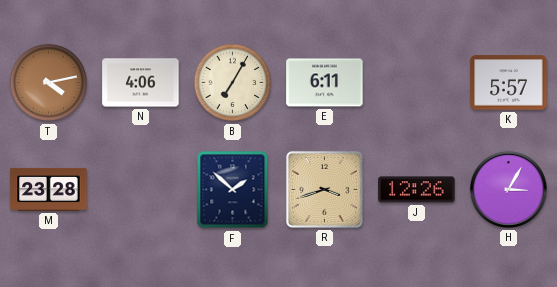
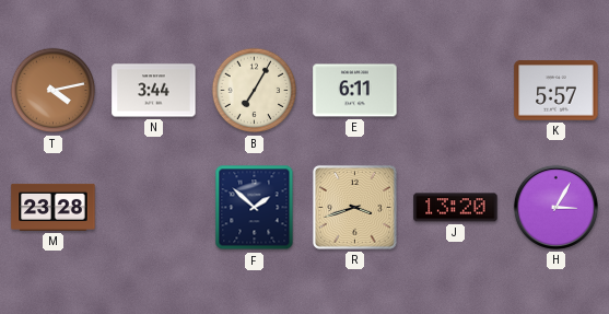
N: 4:06 -> 3:44
J: 12:26 -> 13:20
